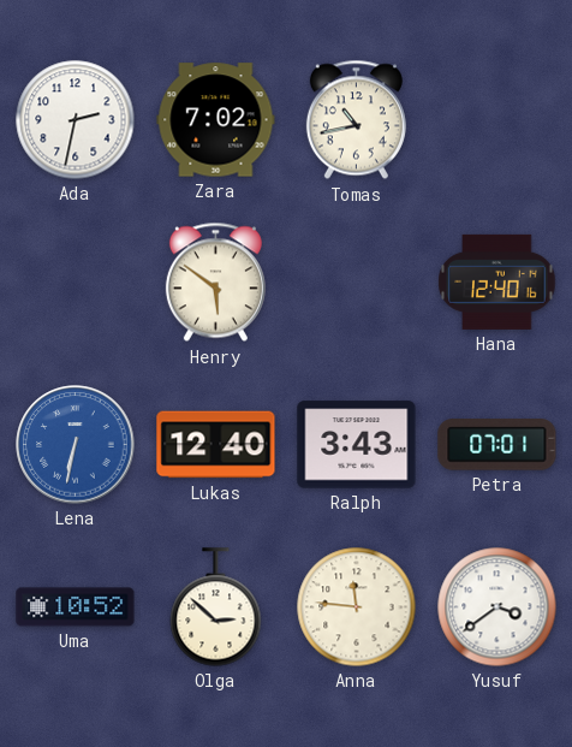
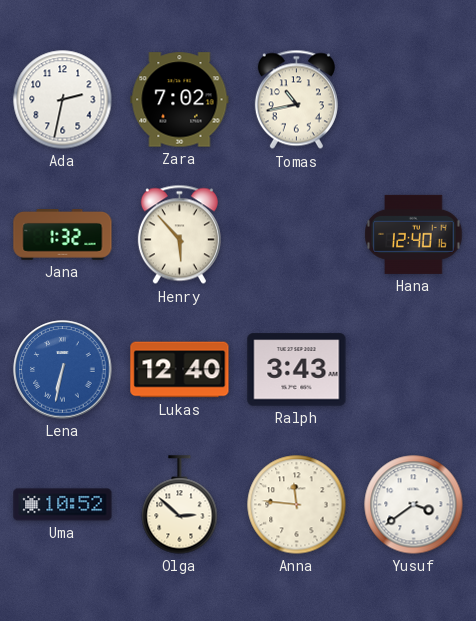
Jana: none -> 1:32
Henry: 5:51 -> 5:53
Petra: 07:01 -> none
